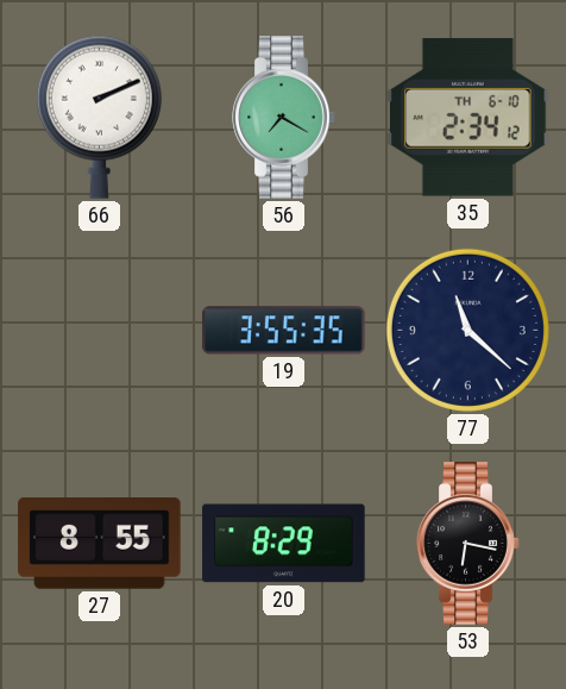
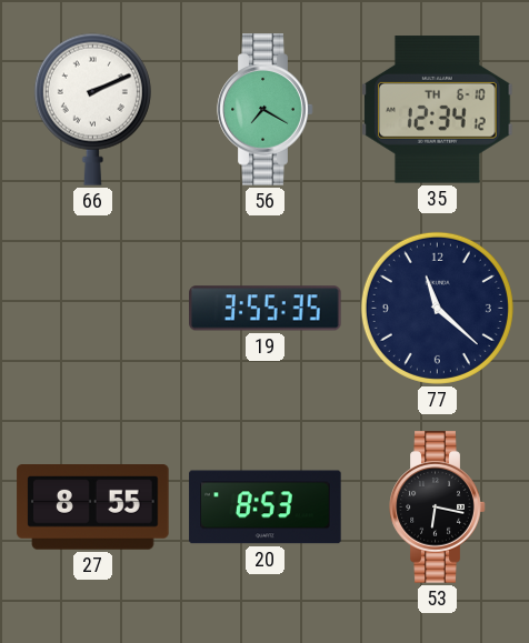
35: 2:34 -> 12:34
20: 8:29 -> 8:53
